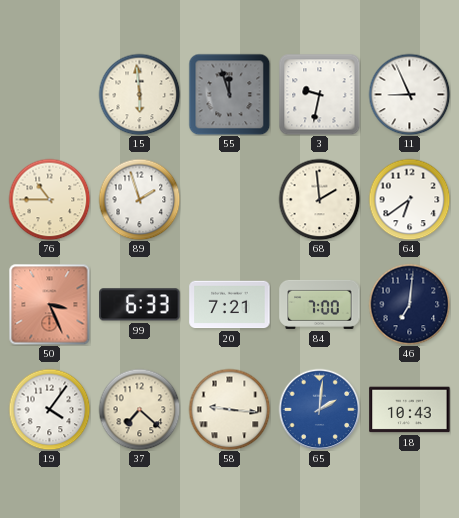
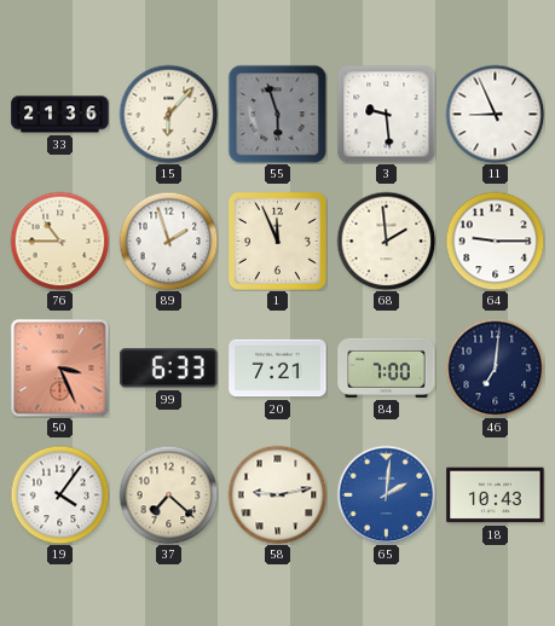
33: none -> 21:36
15: 5:59 -> 6:07
55: 11:57 -> 5:57
3: 9:32 -> 9:29
1: none -> 11:56
64: 6:39 -> 9:15
58: 9:16 -> 9:13
